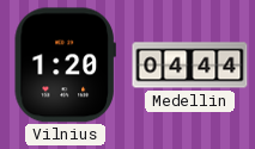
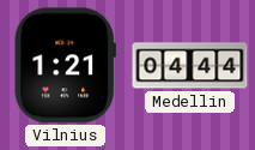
Vilnius: 1:20 -> 1:21
